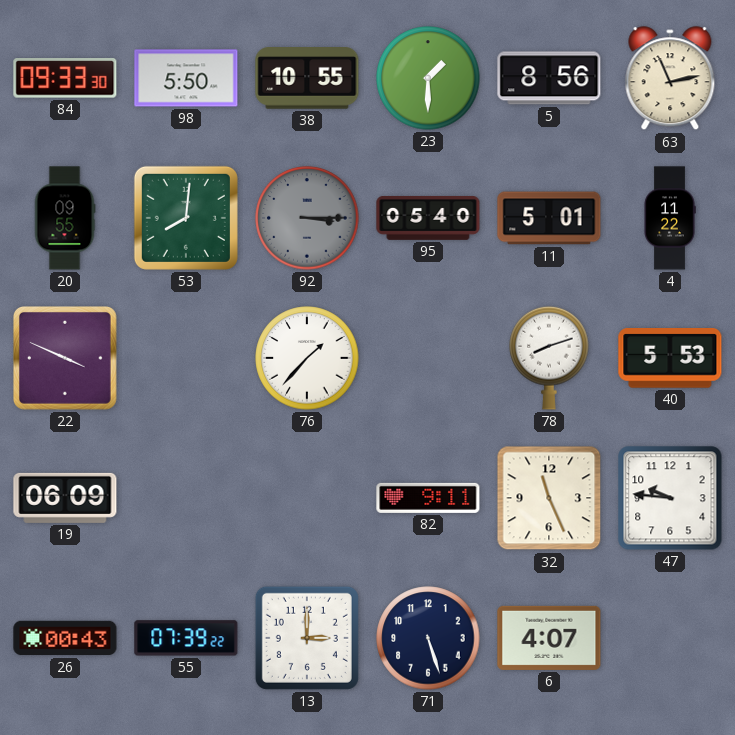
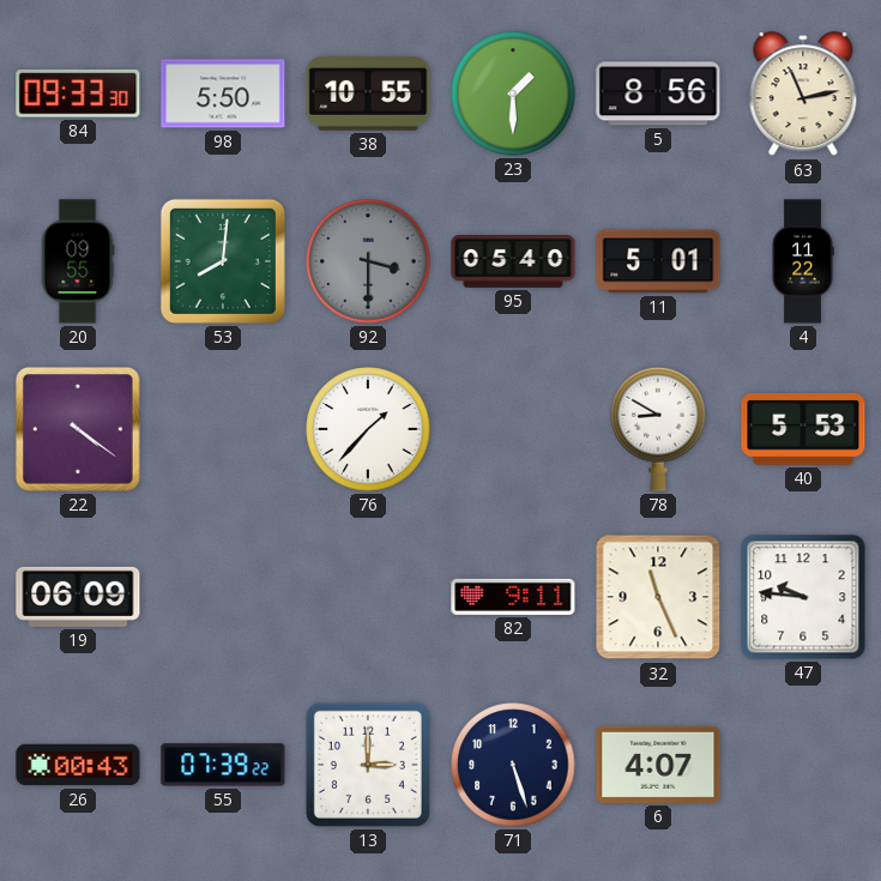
92: 3:15 -> 3:30
22: 3:49 -> 4:21
78: 8:12 -> 8:50
